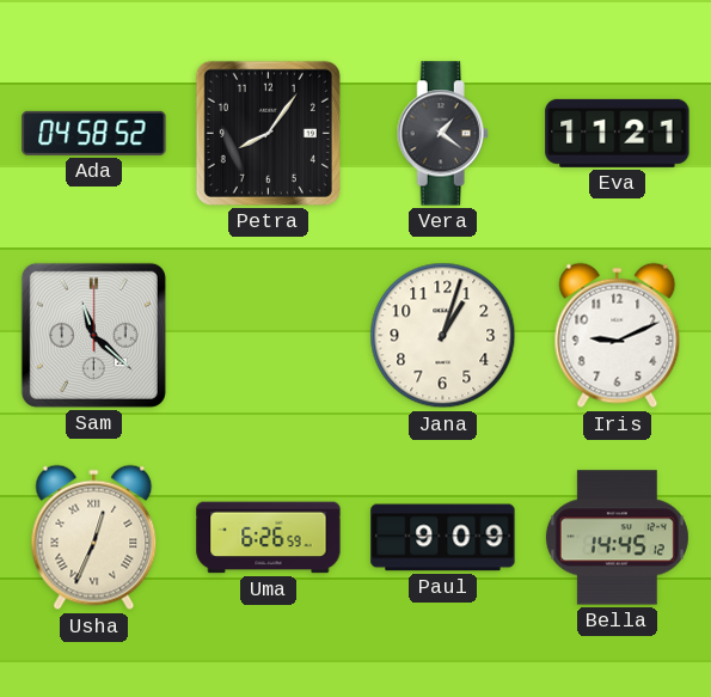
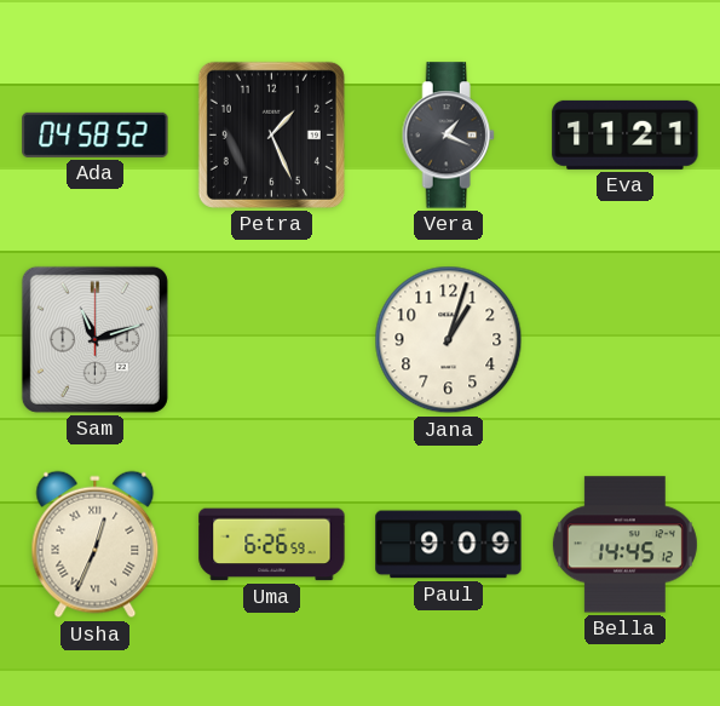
Petra: 8:06 -> 1:26
Vera: 1:21 -> 1:19
Sam: 11:22 -> 11:12
Iris: 9:11 -> none
